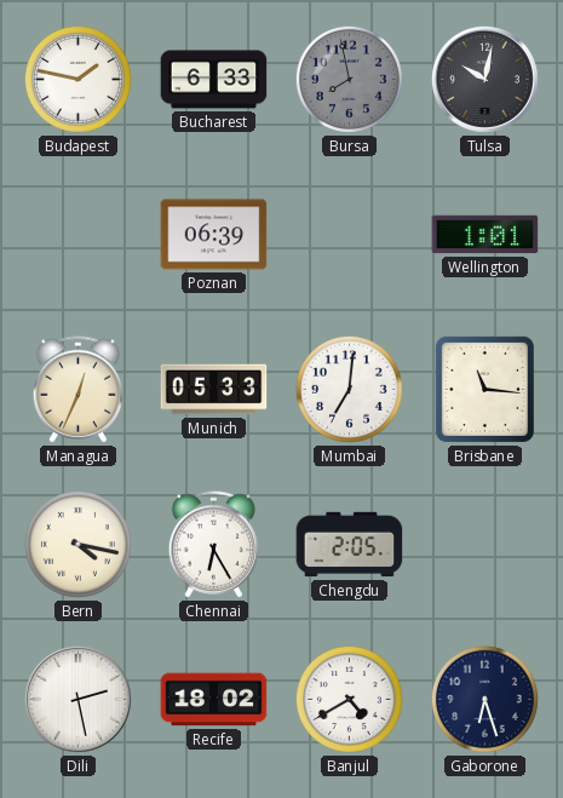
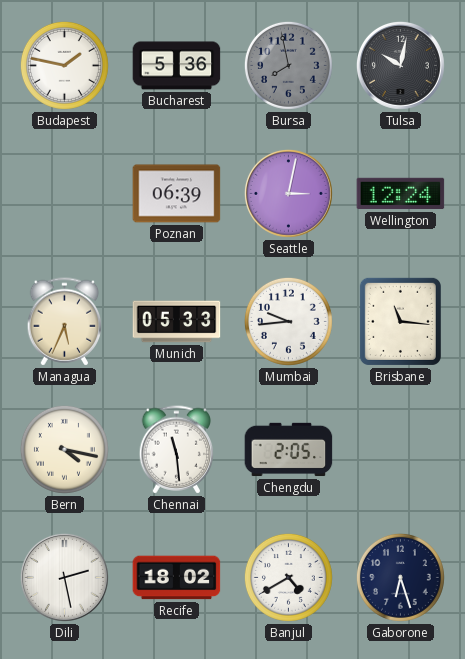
Bucharest: 6:33 -> 5:36
Seattle: none -> 3:02
Wellington: 1:01 -> 12:24
Managua: 12:34 -> 5:34
Mumbai: 7:01 -> 9:44
Chennai: 6:25 -> 11:29
